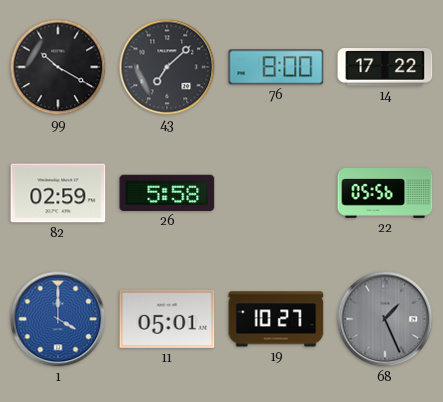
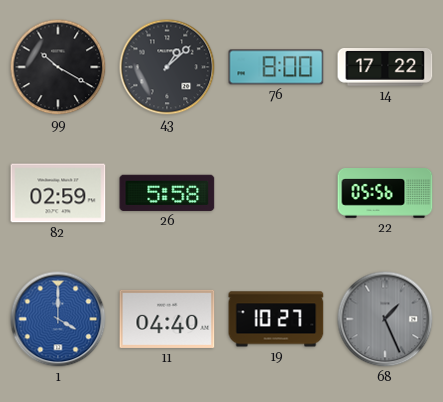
43: 7:08 -> 1:08
11: 05:01 -> 04:40
